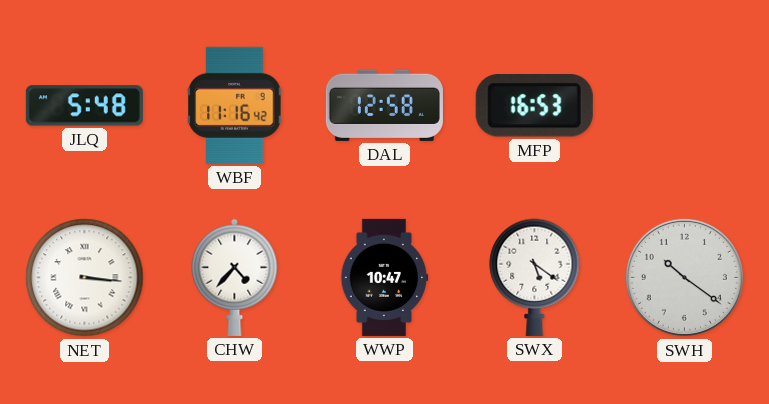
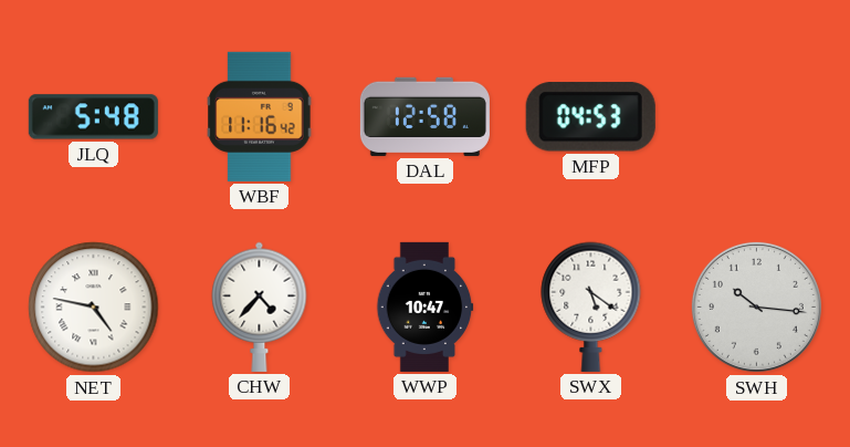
MFP: 16:53 -> 04:53
NET: 3:16 -> 4:47
SWH: 10:21 -> 10:16
